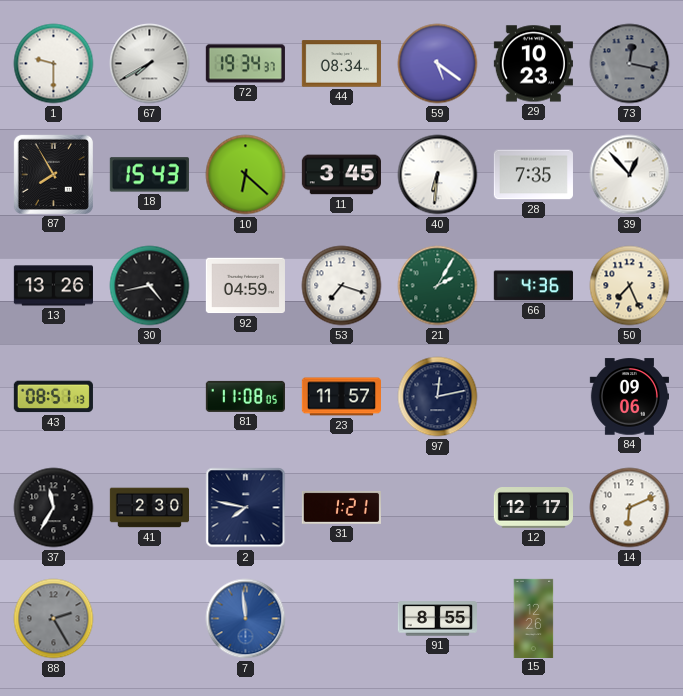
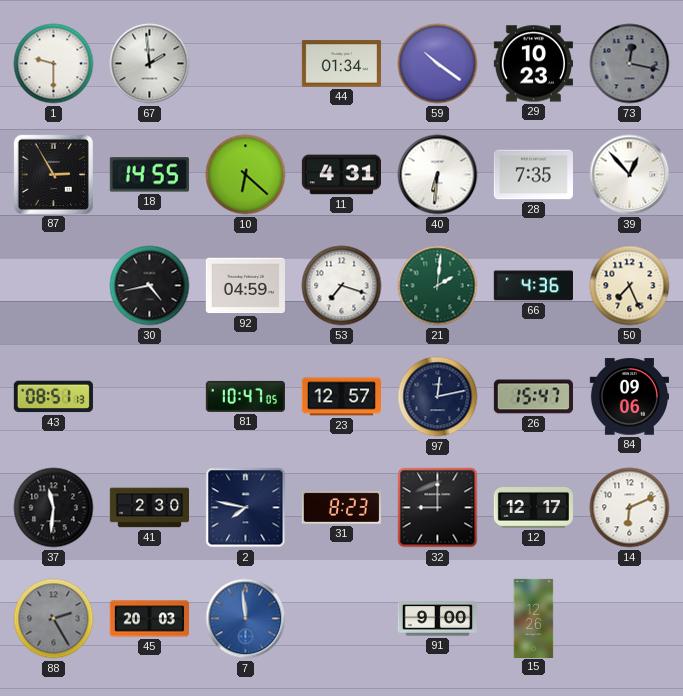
67: 7:40 -> 1:59
72: 19:34 -> none
44: 08:34 -> 01:34
59: 5:21 -> 10:21
87: 7:55 -> 2:55
18: 15:43 -> 14:55
11: 3:45 -> 4:31
13: 13:26 -> none
21: 2:05 -> 2:01
81: 11:08 -> 10:47
23: 11:57 -> 12:57
26: none -> 15:47
37: 11:35 -> 11:31
31: 1:21 -> 8:23
32: none -> 9:00
45: none -> 20:03
91: 8:55 -> 9:00
